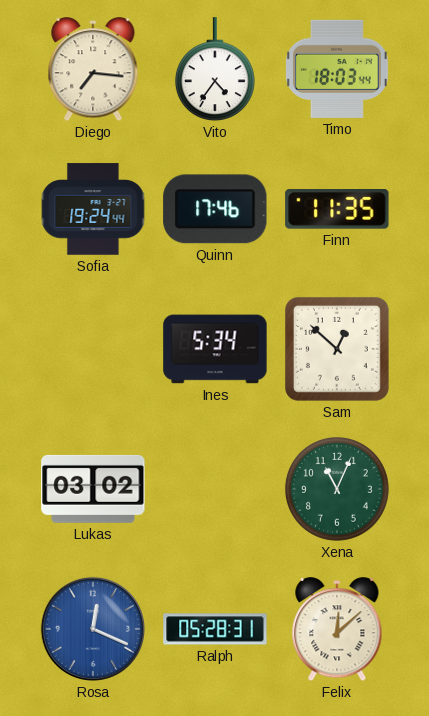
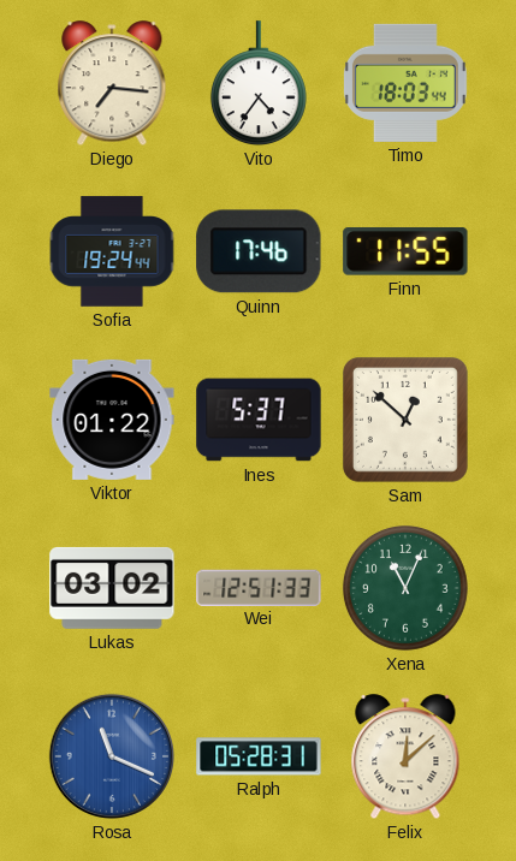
Finn: 11:35 -> 11:55
Viktor: none -> 01:22
Ines: 5:34 -> 5:37
Wei: none -> 12:51
Rosa: 12:19 -> 11:19
